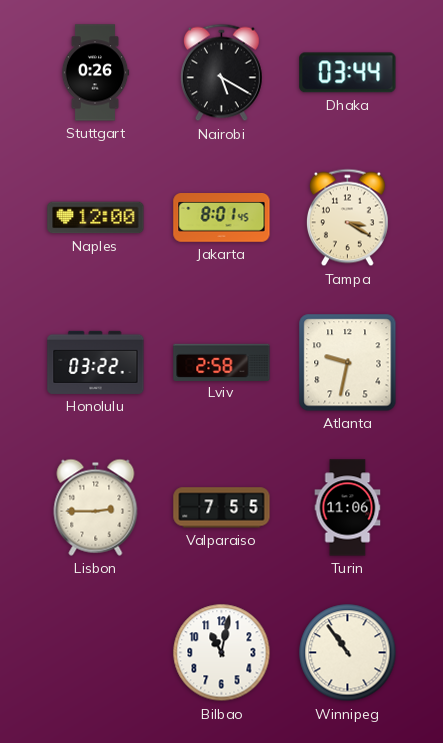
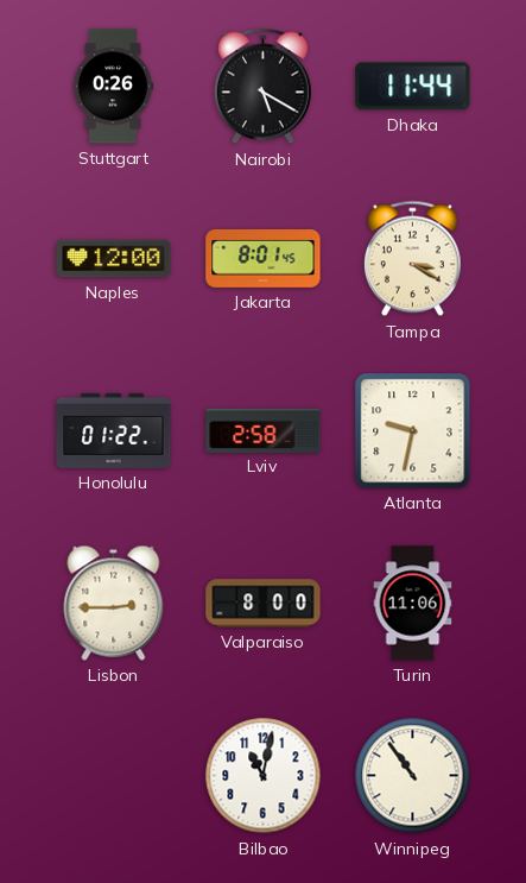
Dhaka: 03:44 -> 11:44
Honolulu: 03:22 -> 01:22
Valparaiso: 7:55 -> 8:00
